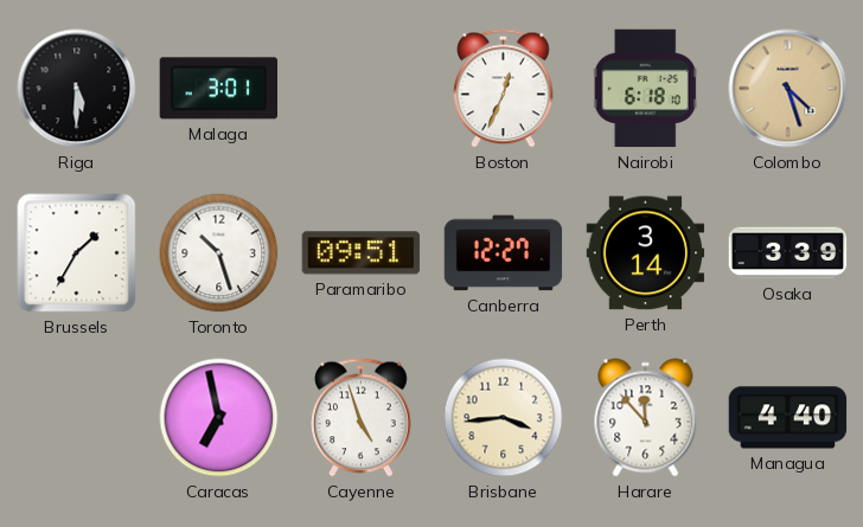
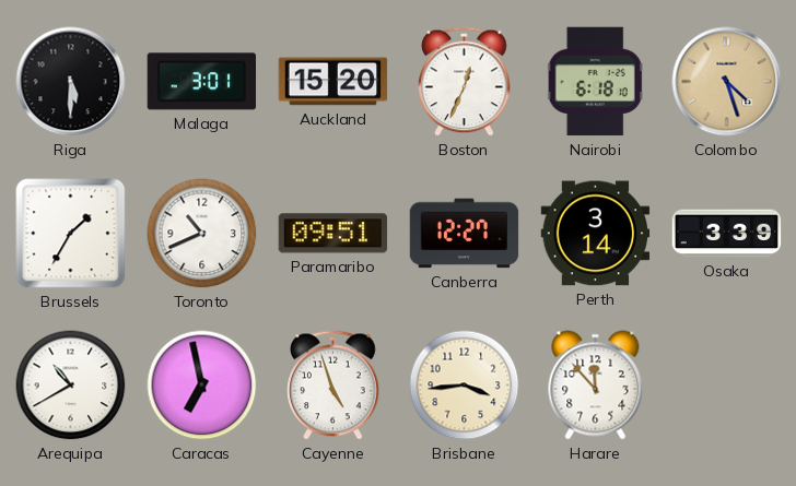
Auckland: none -> 15:20
Toronto: 10:27 -> 10:41
Arequipa: none -> 10:40
Managua: 4:40 -> none
